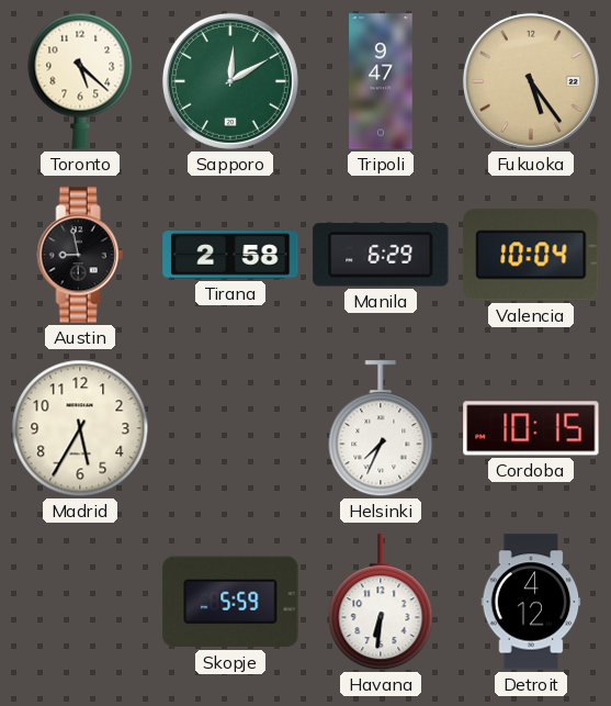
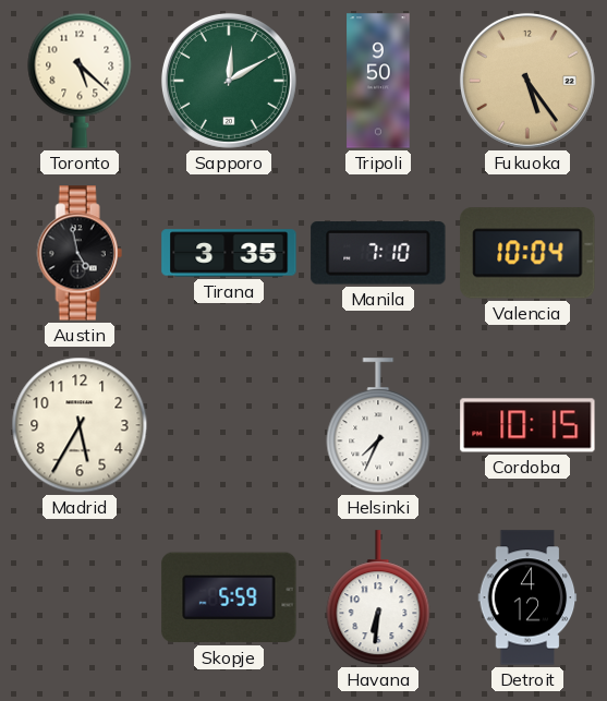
Tripoli: 9:47 -> 9:50
Austin: 8:58 -> 4:58
Tirana: 2:58 -> 3:35
Manila: 6:29 -> 7:10
